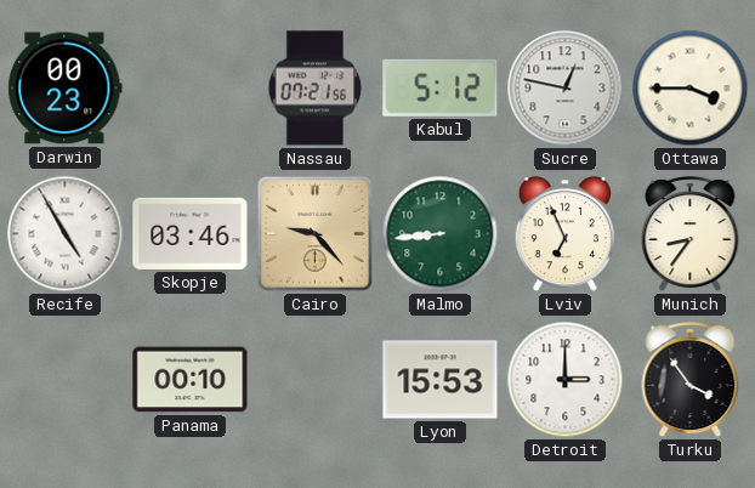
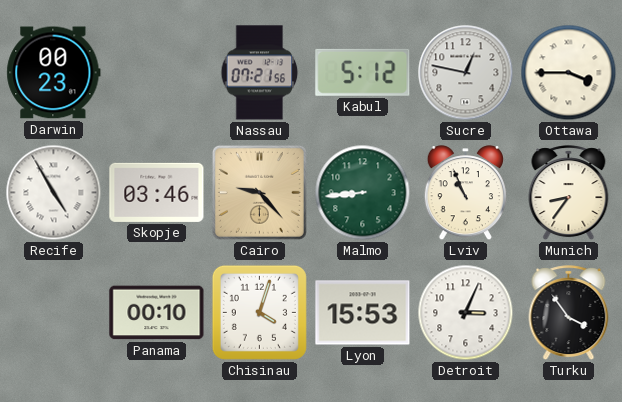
Lviv: 6:56 -> 10:56
Chisinau: none -> 4:03
Detroit: 3:00 -> 3:04
